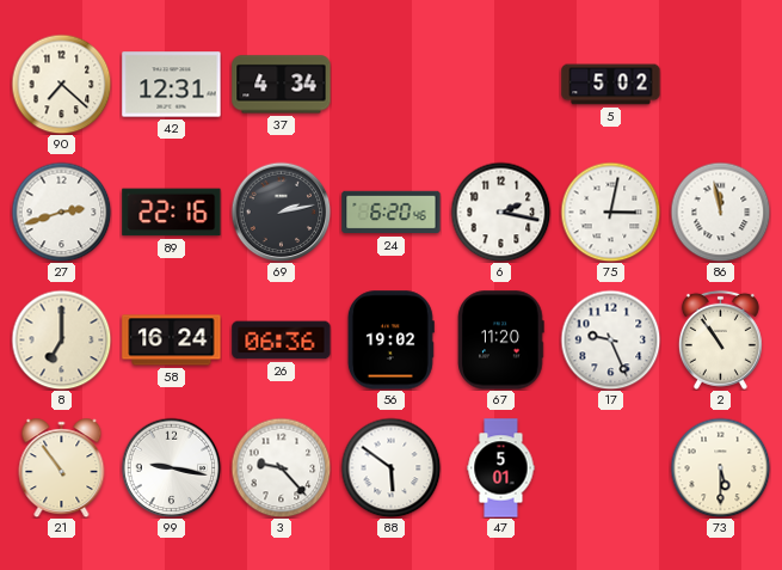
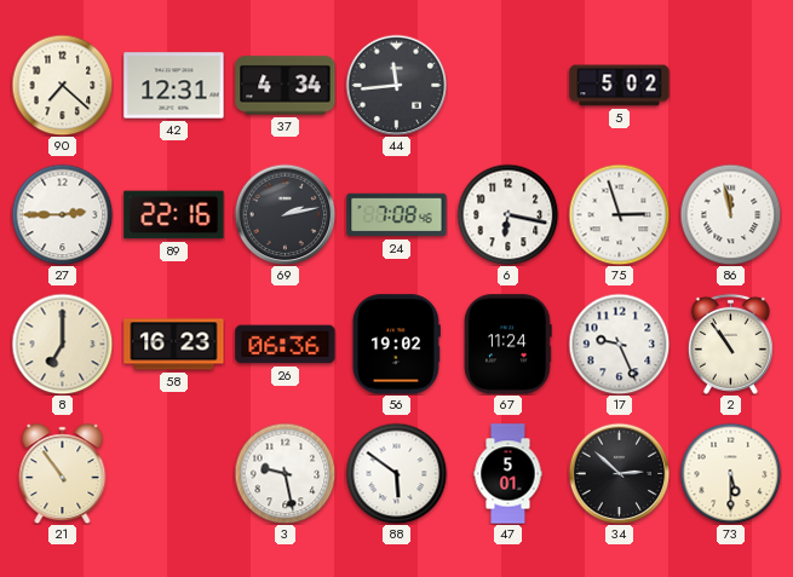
44: none -> 11:44
27: 2:42 -> 2:45
24: 6:20 -> 7:08
6: 2:17 -> 6:17
75: 3:02 -> 2:57
58: 16:24 -> 16:23
67: 11:20 -> 11:24
99: 9:17 -> none
3: 9:23 -> 9:28
34: none -> 2:52
